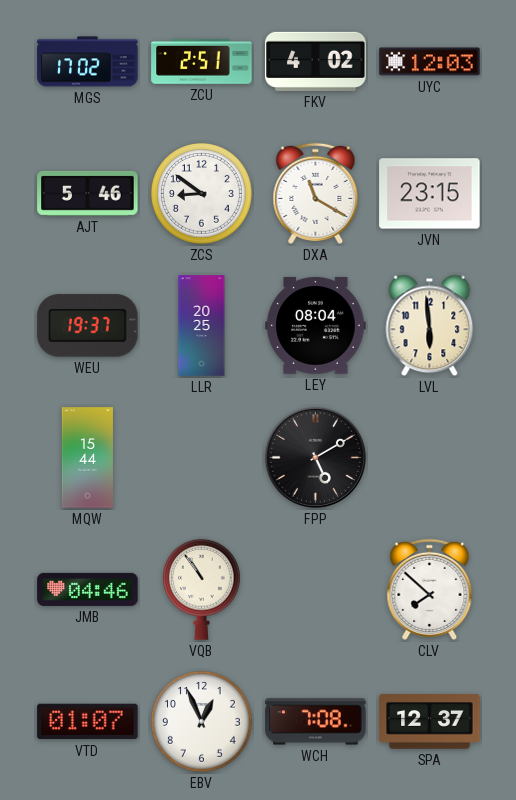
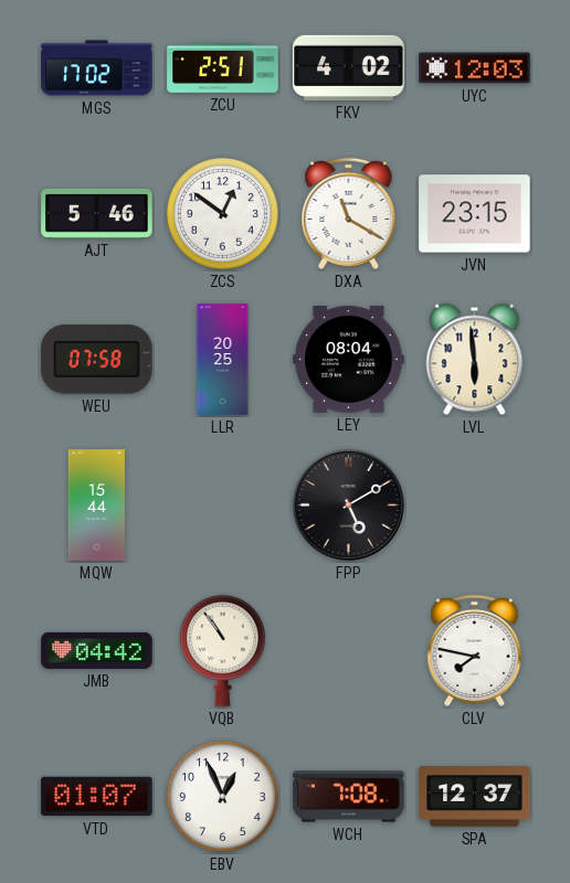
ZCS: 8:51 -> 12:51
WEU: 19:37 -> 07:58
JMB: 04:46 -> 04:42
CLV: 7:52 -> 7:47
